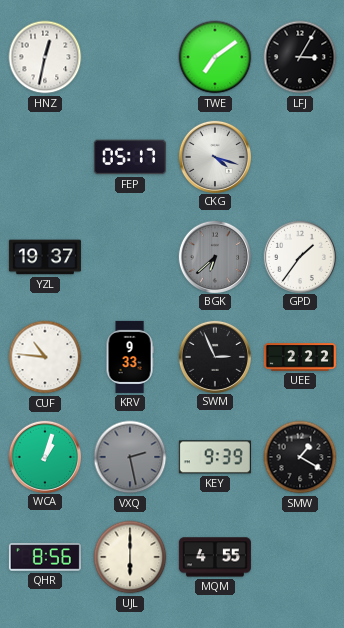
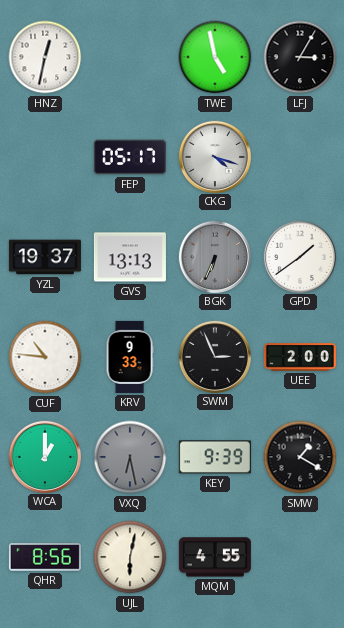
TWE: 7:09 -> 4:58
GVS: none -> 13:13
BGK: 6:38 -> 6:34
GPD: 1:36 -> 1:39
UEE: 2:22 -> 2:00
WCA: 1:03 -> 1:00
VXQ: 2:28 -> 6:28
UJL: 6:00 -> 6:02
